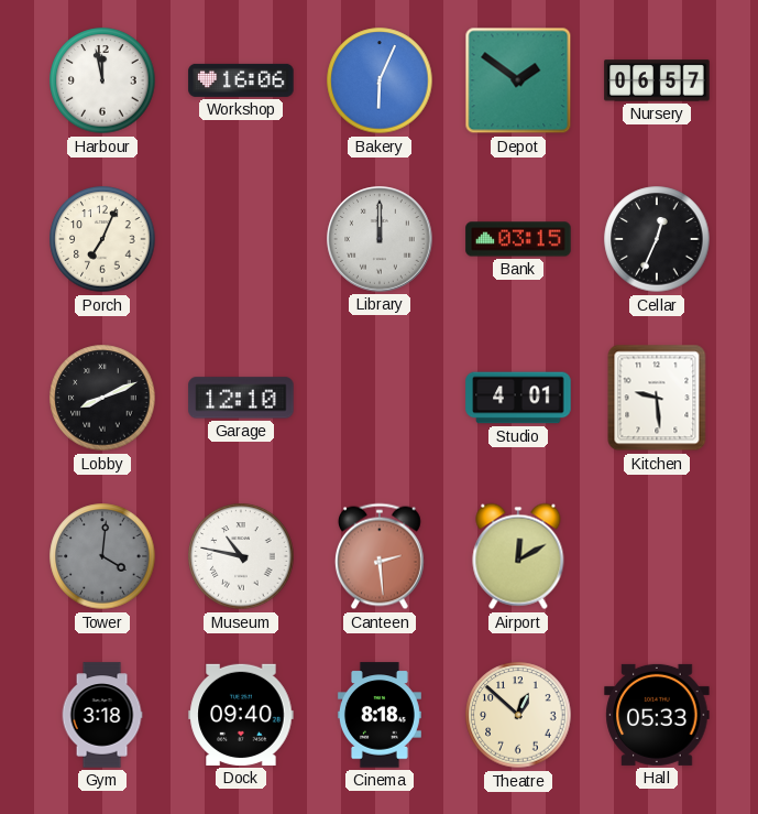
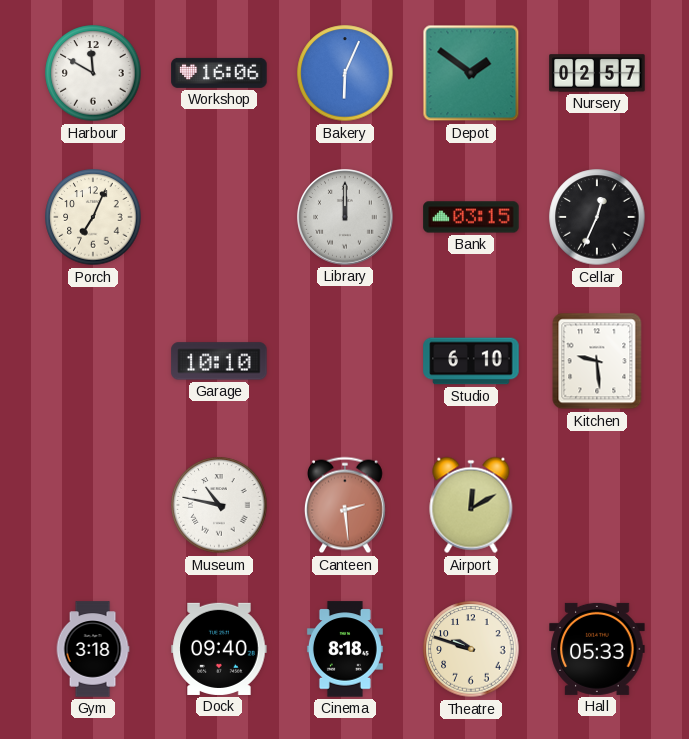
Harbour: 11:58 -> 11:50
Nursery: 06:57 -> 02:57
Lobby: 8:11 -> none
Garage: 12:10 -> 10:10
Studio: 4:01 -> 6:10
Tower: 4:01 -> none
Theatre: 12:52 -> 9:48
